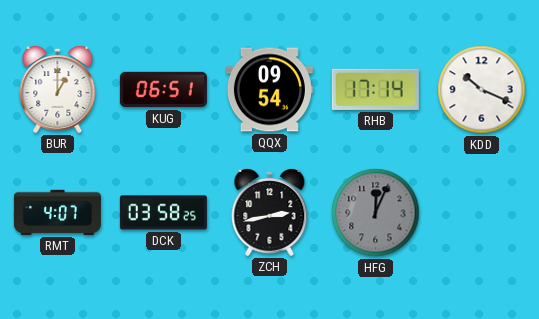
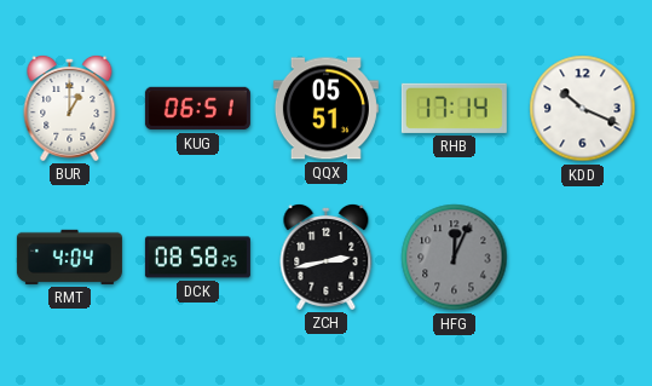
QQX: 09:54 -> 05:51
RMT: 4:07 -> 4:04
DCK: 03:58 -> 08:58
